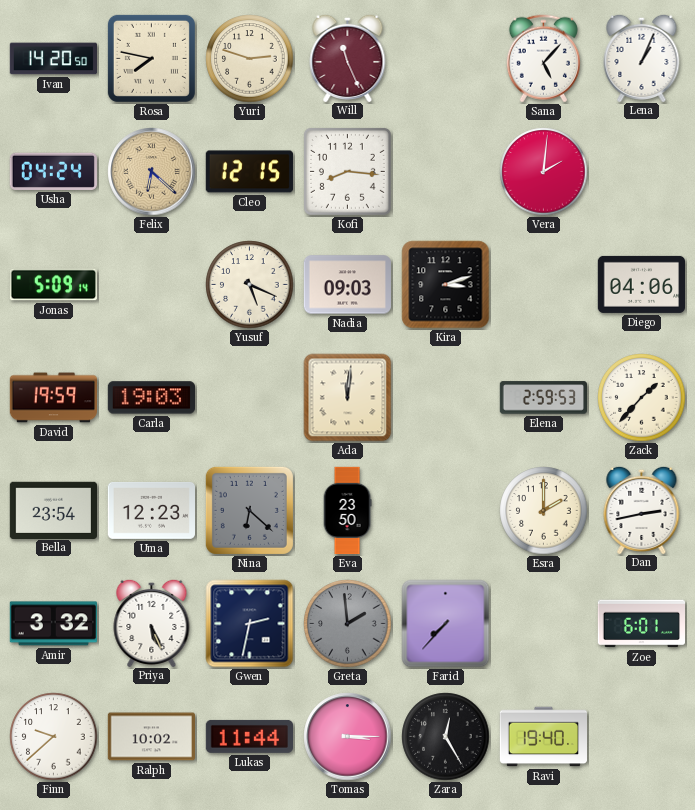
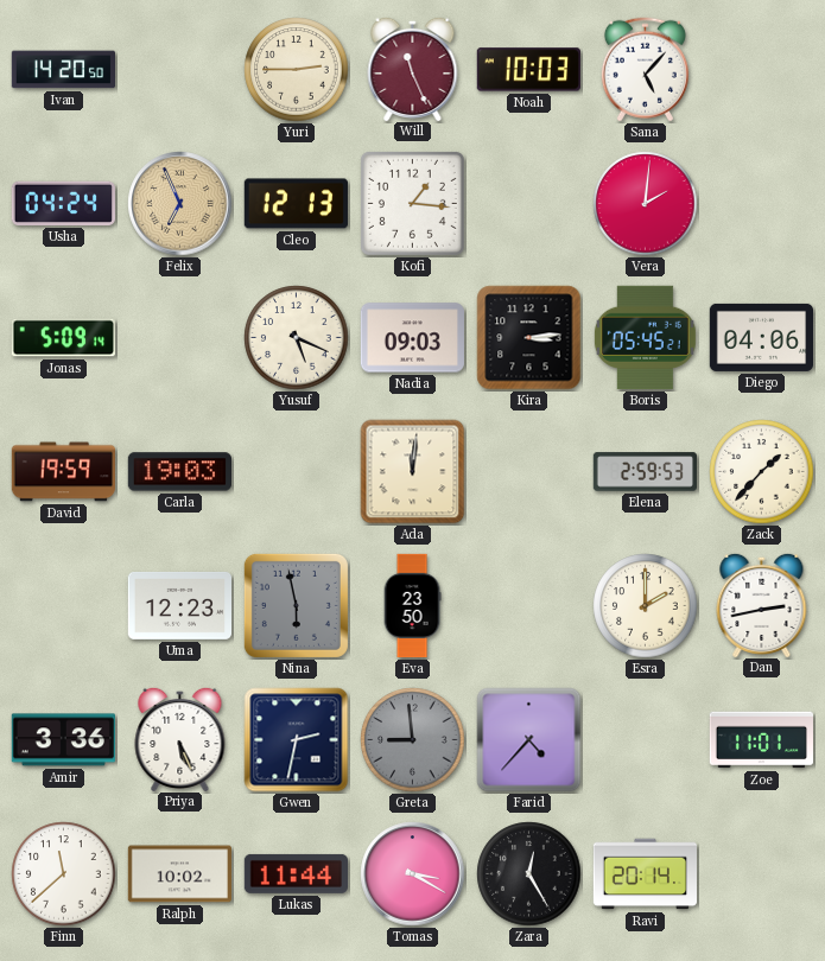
Rosa: 7:47 -> none
Yuri: 2:48 -> 2:45
Noah: none -> 10:03
Lena: 1:04 -> none
Felix: 6:22 -> 6:56
Cleo: 12:15 -> 12:13
Kofi: 8:16 -> 1:16
Kira: 3:12 -> 3:14
Boris: none -> 05:45
Bella: 23:54 -> none
Nina: 6:22 -> 5:58
Amir: 3:32 -> 3:36
Greta: 1:59 -> 8:59
Farid: 7:37 -> 4:37
Zoe: 6:01 -> 11:01
Finn: 9:38 -> 11:38
Tomas: 3:15 -> 3:20
Ravi: 19:40 -> 20:14
